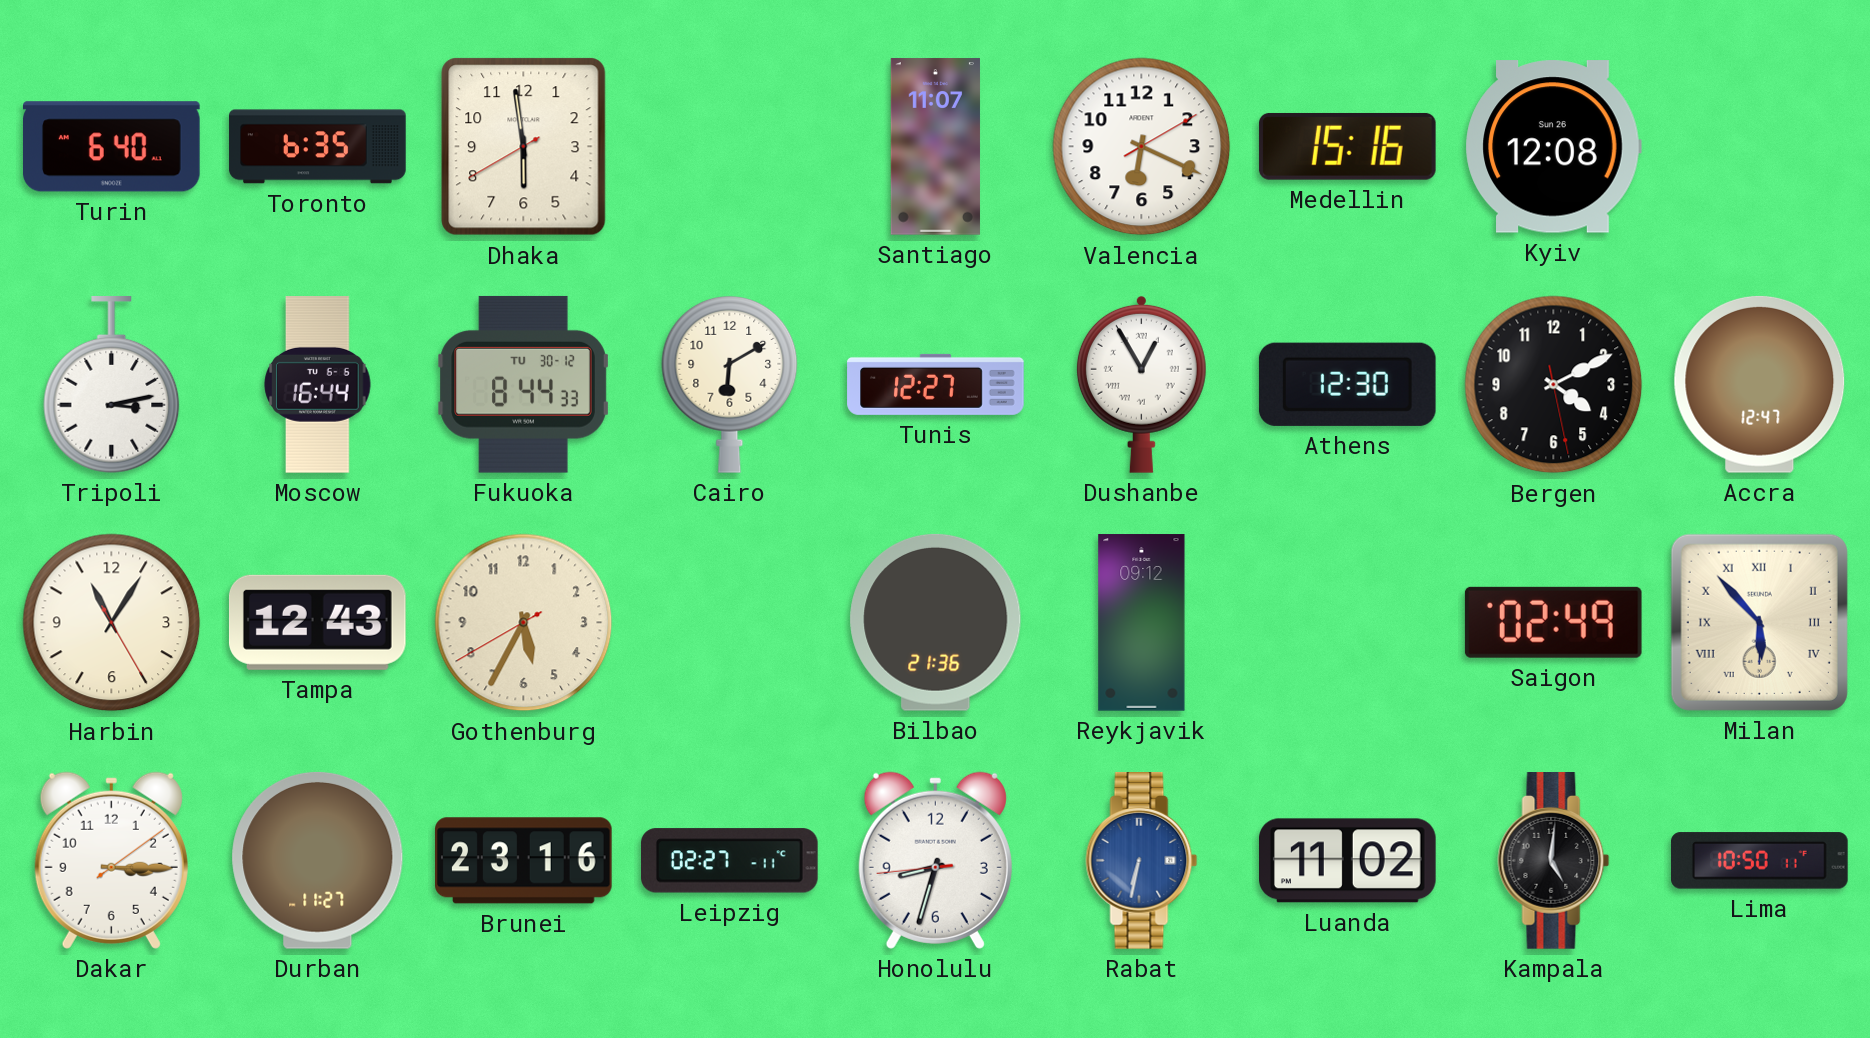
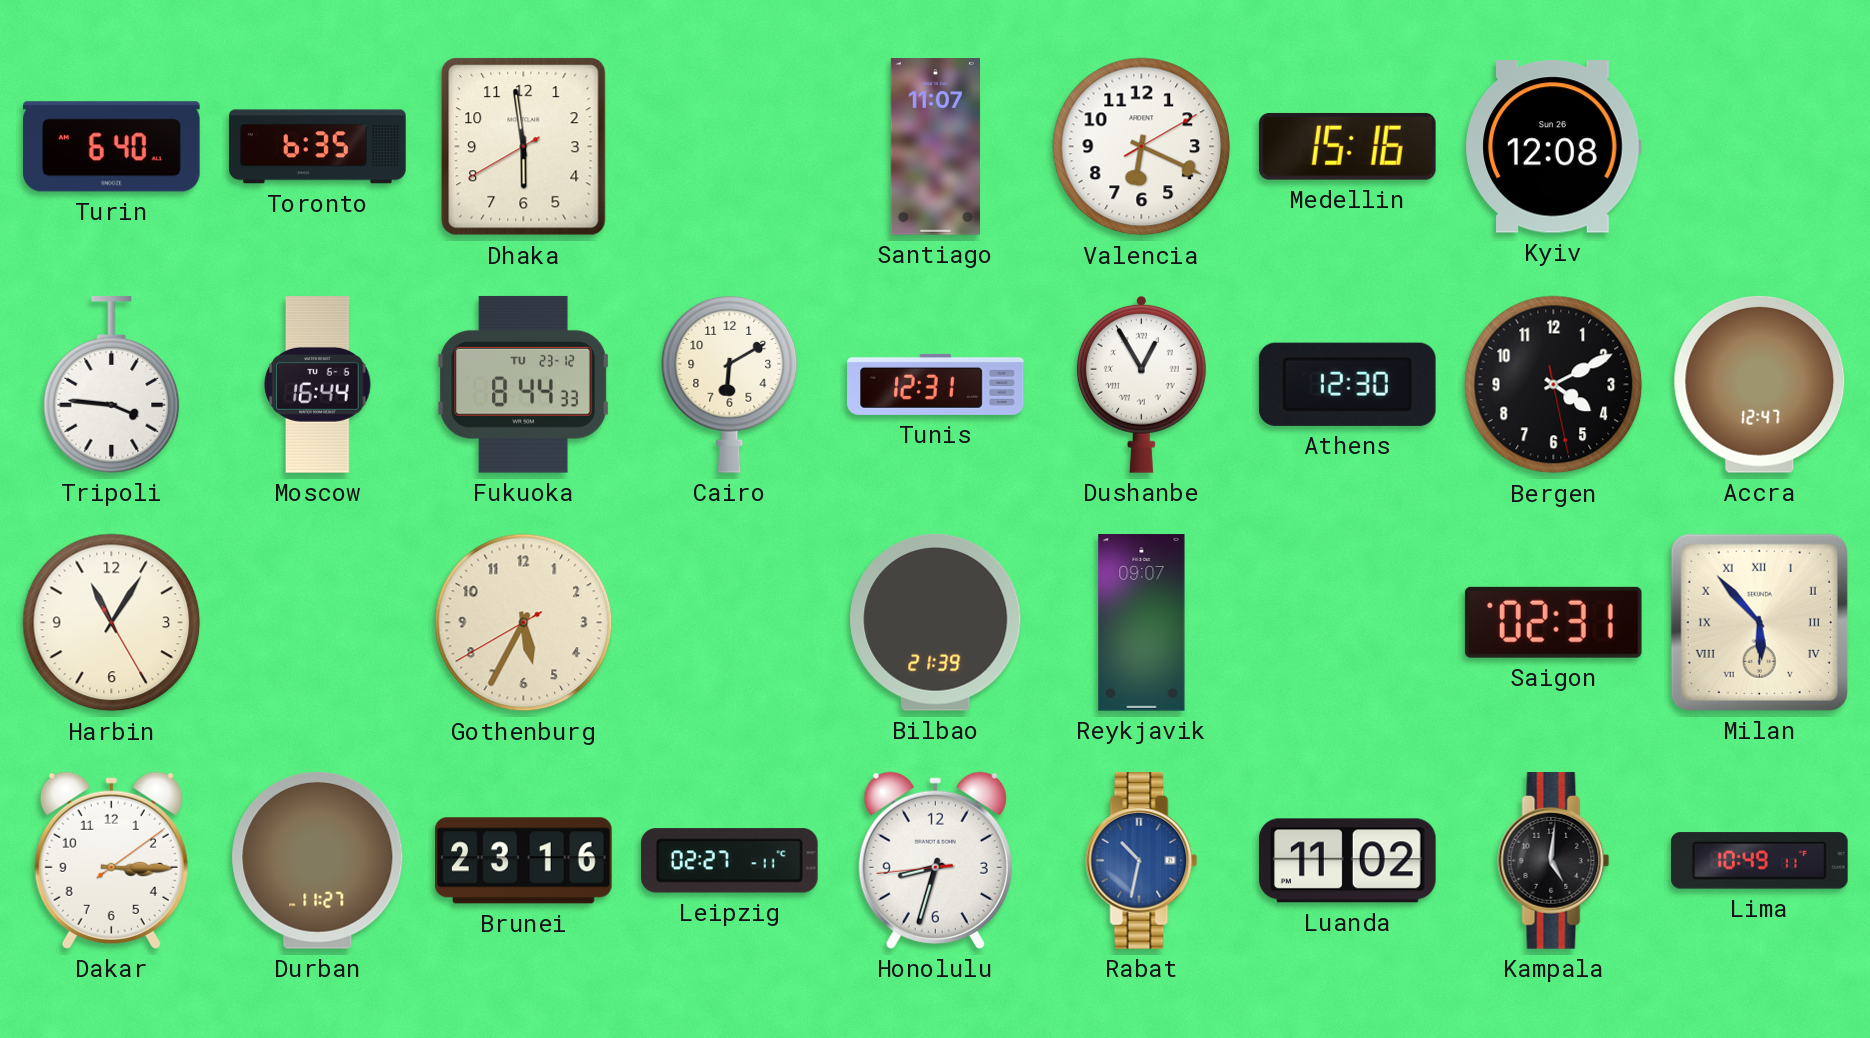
Tripoli: 3:13 -> 3:46
Fukuoka date: TU 30-12 -> TU 23-12
Tunis: 12:27 -> 12:31
Tampa: 12:43 -> none
Bilbao: 21:36 -> 21:39
Reykjavik: 09:12 -> 09:07
Saigon: 02:49 -> 02:31
Rabat: 6:32 -> 10:32
Lima: 10:50 -> 10:49
